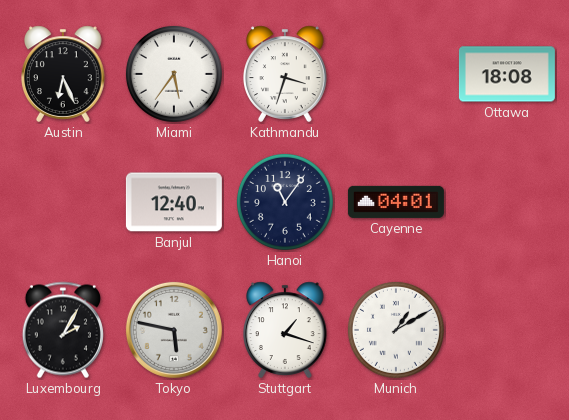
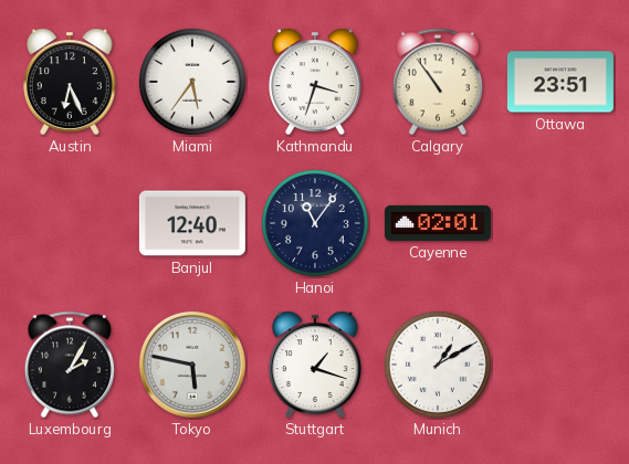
Calgary: none -> 10:54
Ottawa: 18:08 -> 23:51
Cayenne: 04:01 -> 02:01
